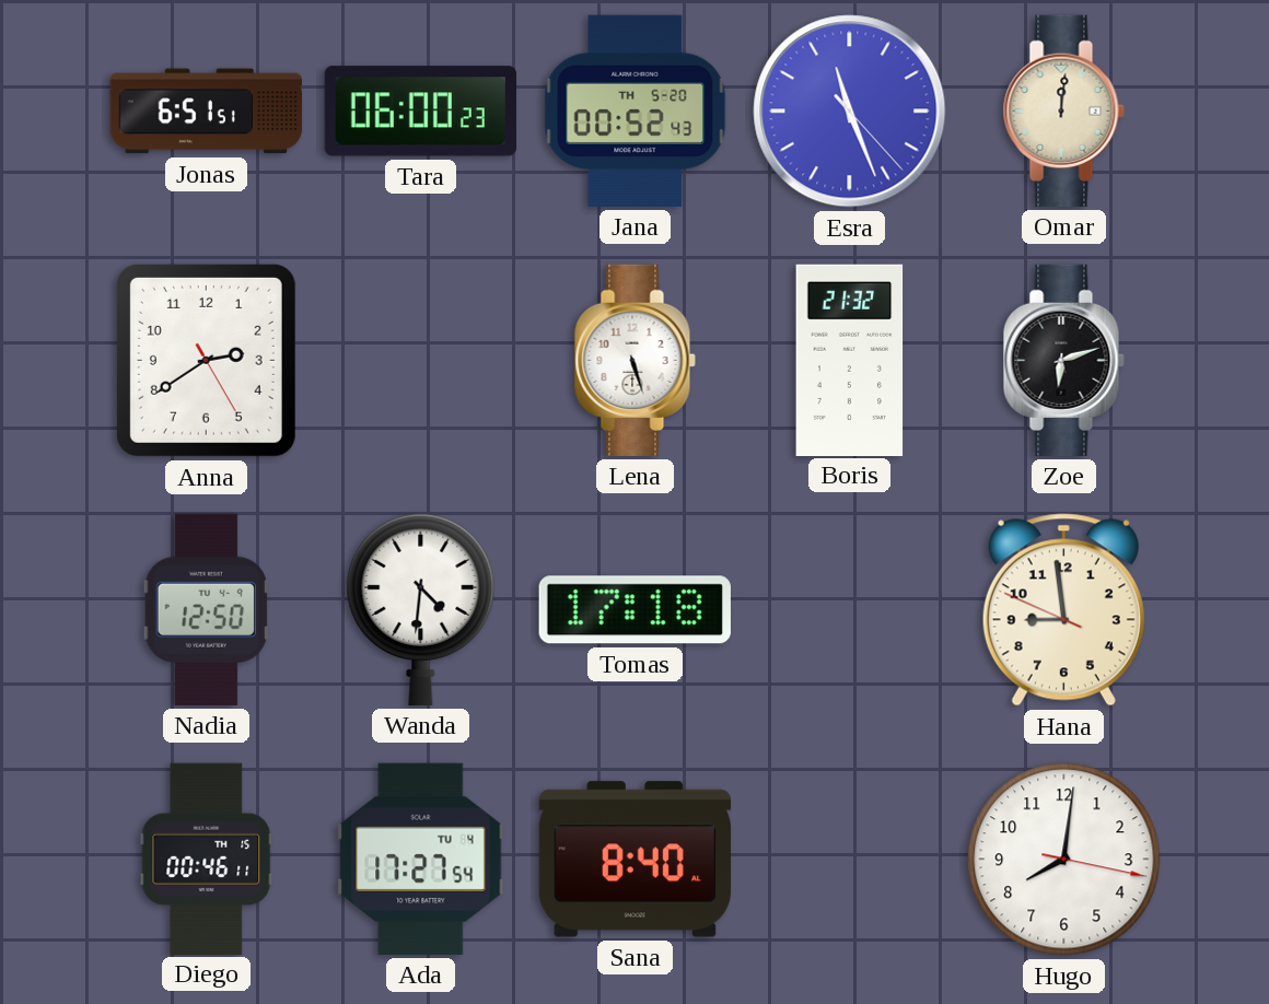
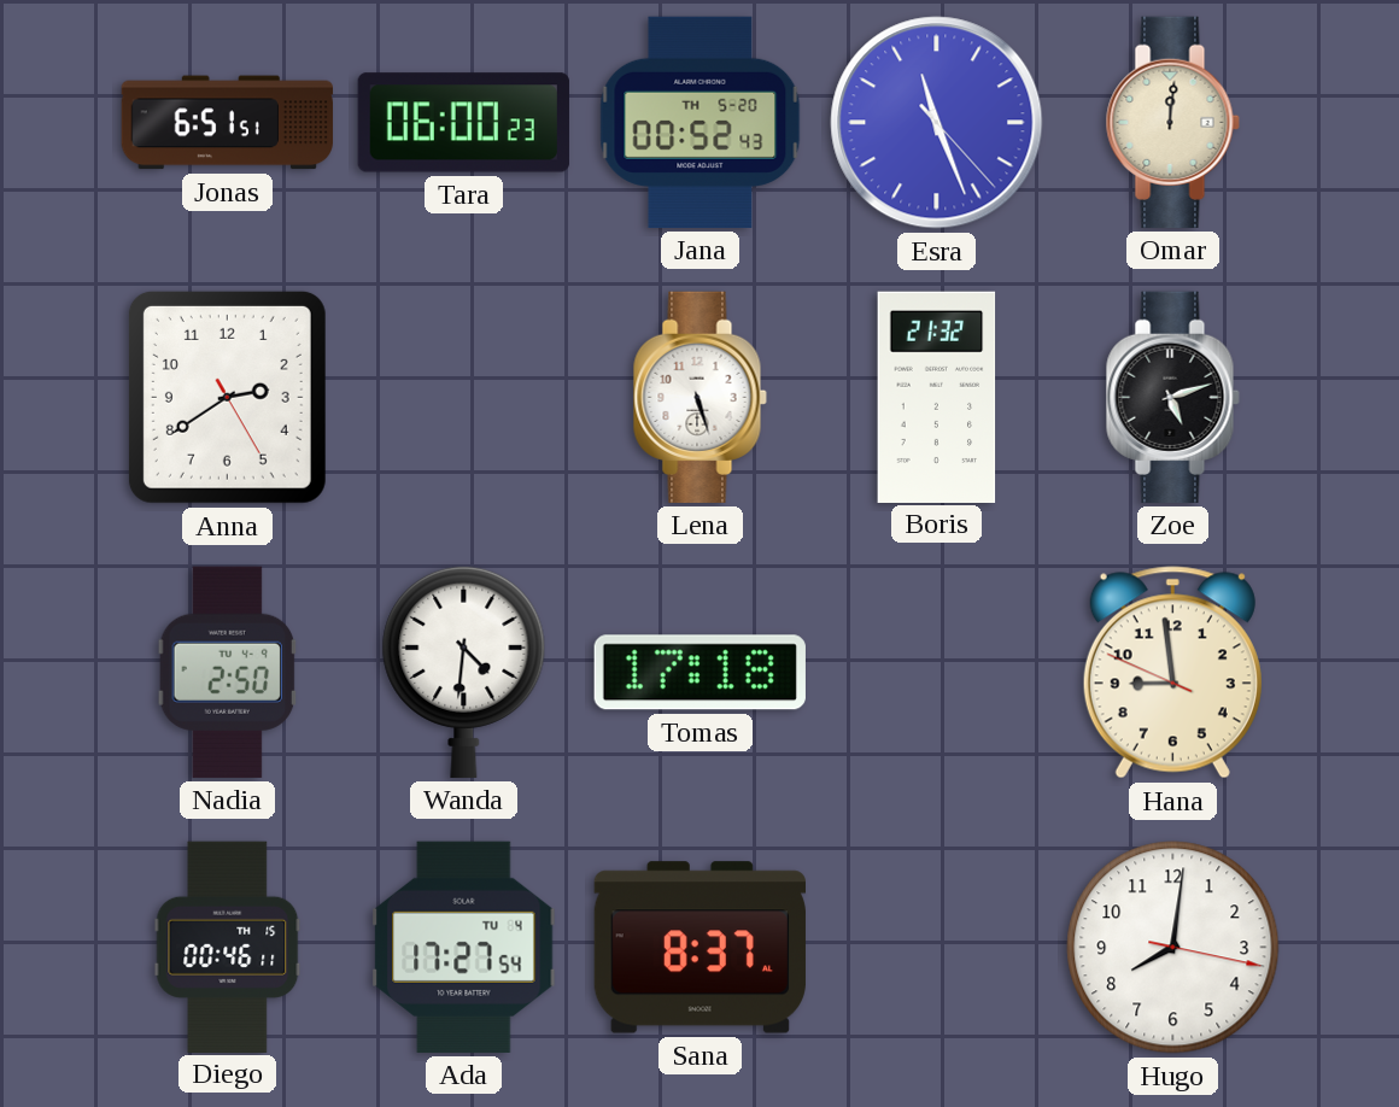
Zoe: 6:12 -> 5:12
Nadia: 12:50 -> 2:50
Sana: 8:40 -> 8:37
